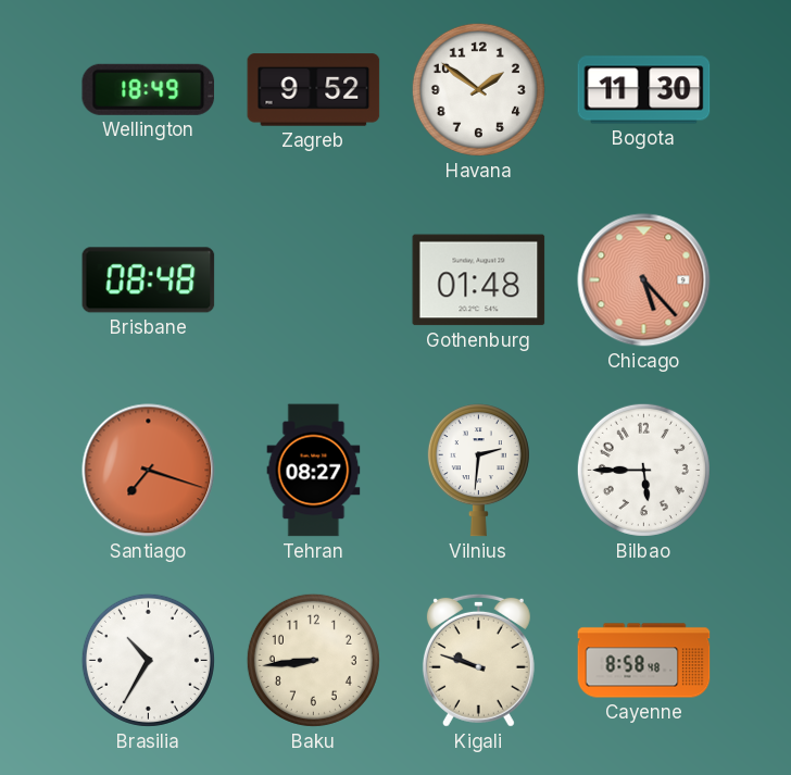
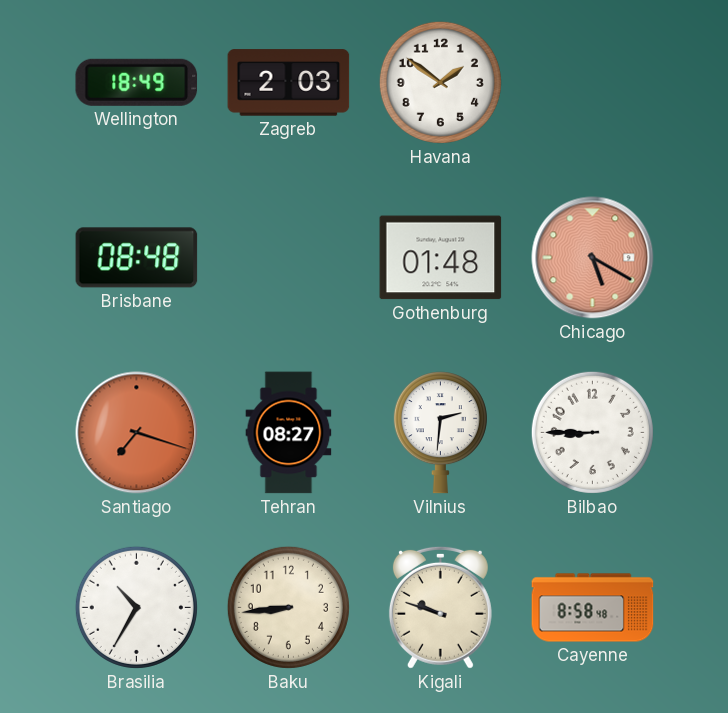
Zagreb: 9:52 -> 2:03
Bogota: 11:30 -> none
Chicago: 5:23 -> 5:20
Bilbao: 5:45 -> 8:45
